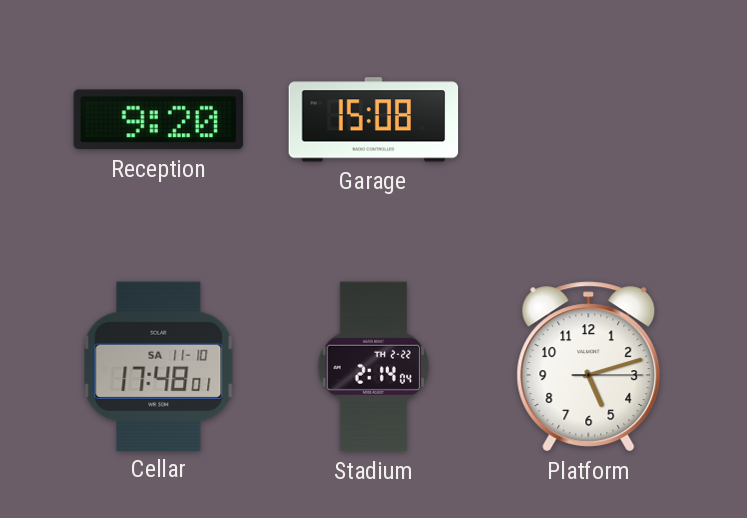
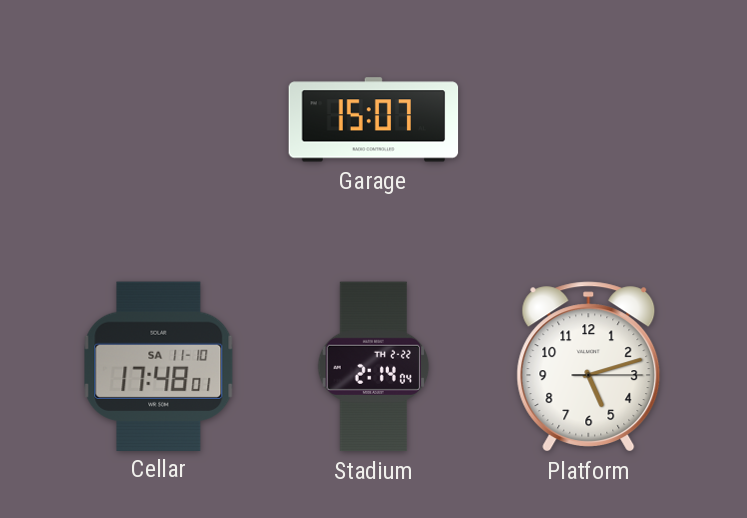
Reception: 9:20 -> none
Garage: 15:08 -> 15:07
